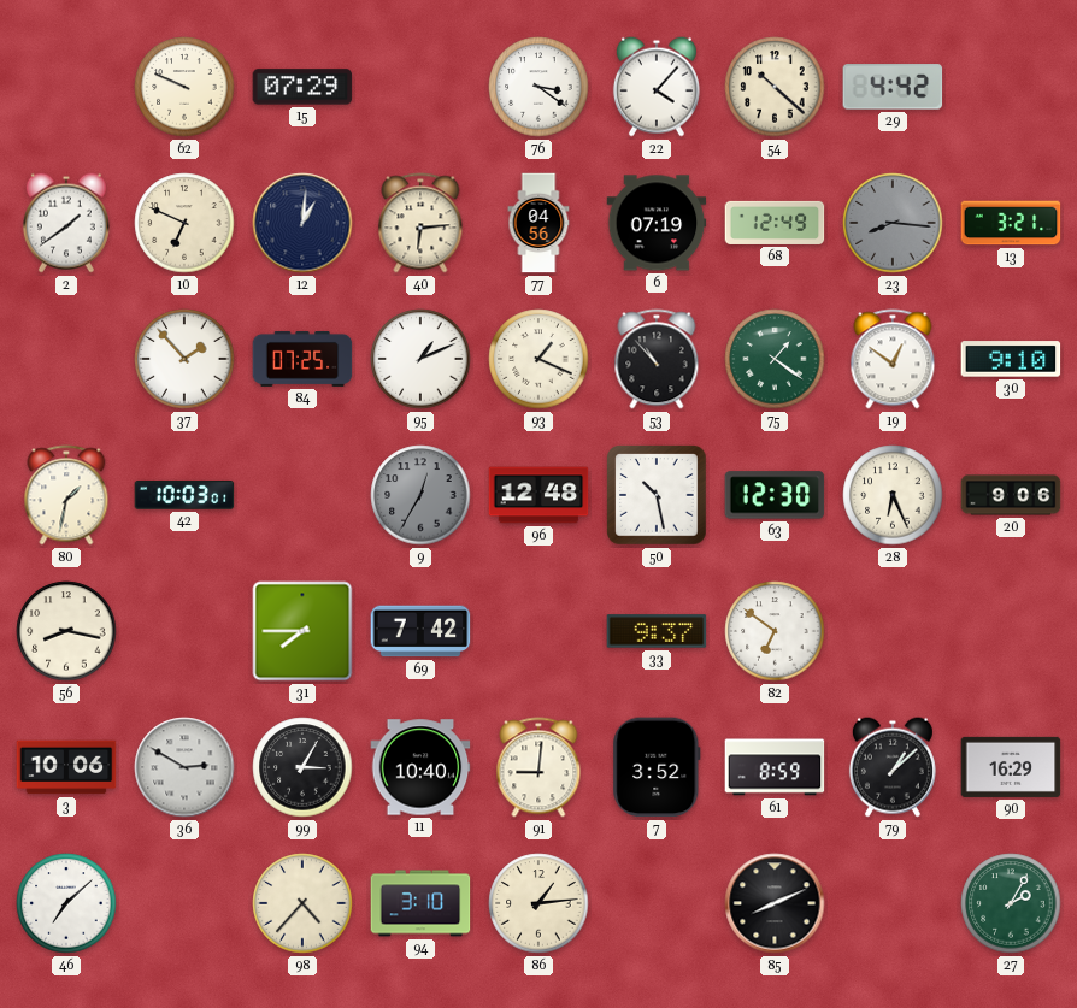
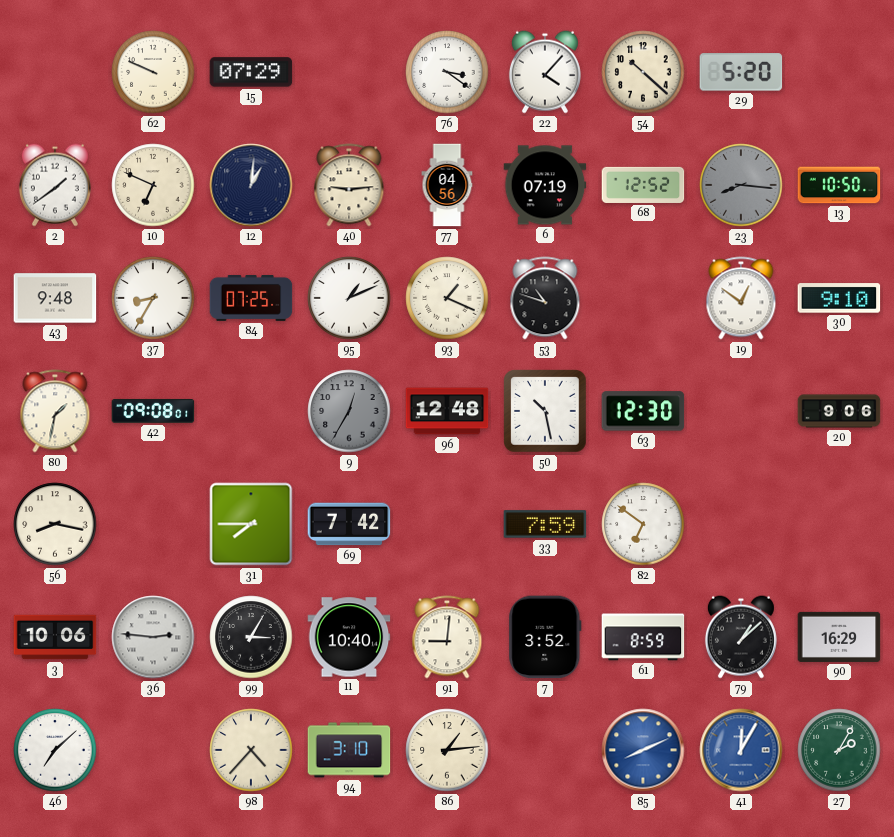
29: 4:42 -> 5:20
40: 6:14 -> 9:14
68: 12:49 -> 12:52
13: 3:21 -> 10:50
43: none -> 9:48
37: 1:53 -> 8:35
53: 10:53 -> 10:48
75: 1:21 -> none
42: 10:03 -> 09:08
28: 6:26 -> none
33: 9:37 -> 7:59
36: 2:50 -> 2:46
85 dial: black -> blue
41: none -> 12:05
